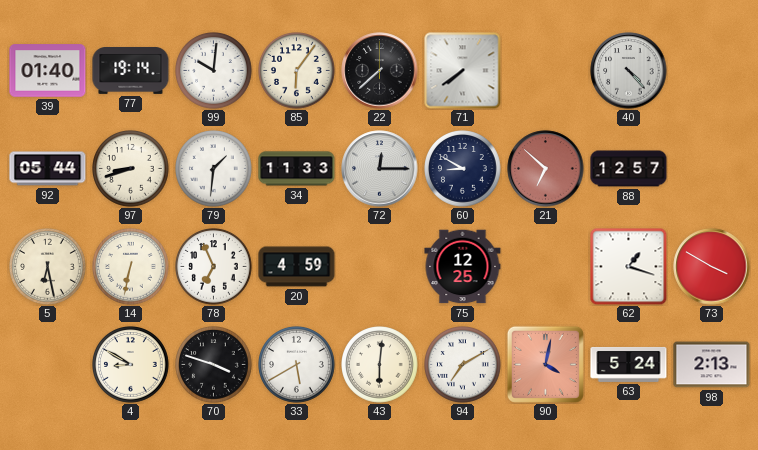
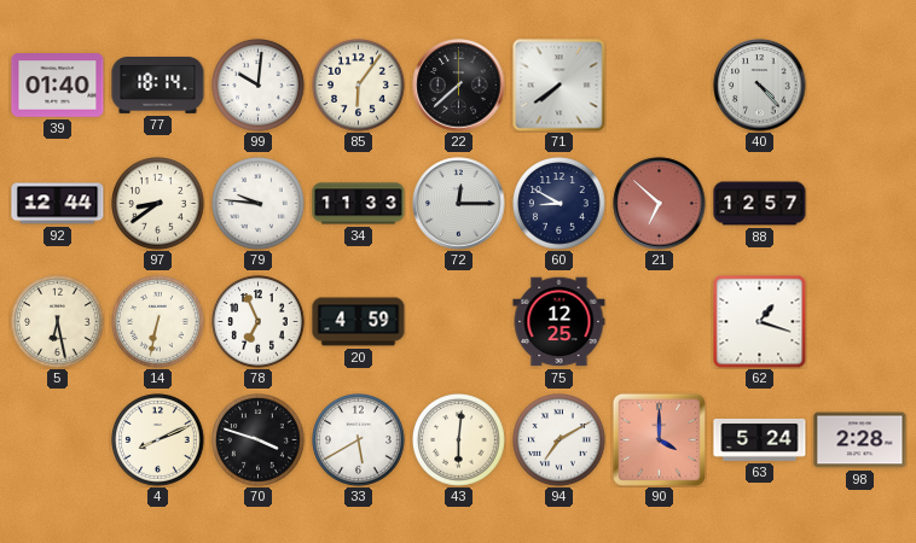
77: 19:14 -> 18:14
92: 05:44 -> 12:44
97: 8:42 -> 8:39
79: 1:31 -> 9:46
73: 3:50 -> none
4: 8:50 -> 8:11
90: 4:02 -> 4:00
98: 2:13 -> 2:28
